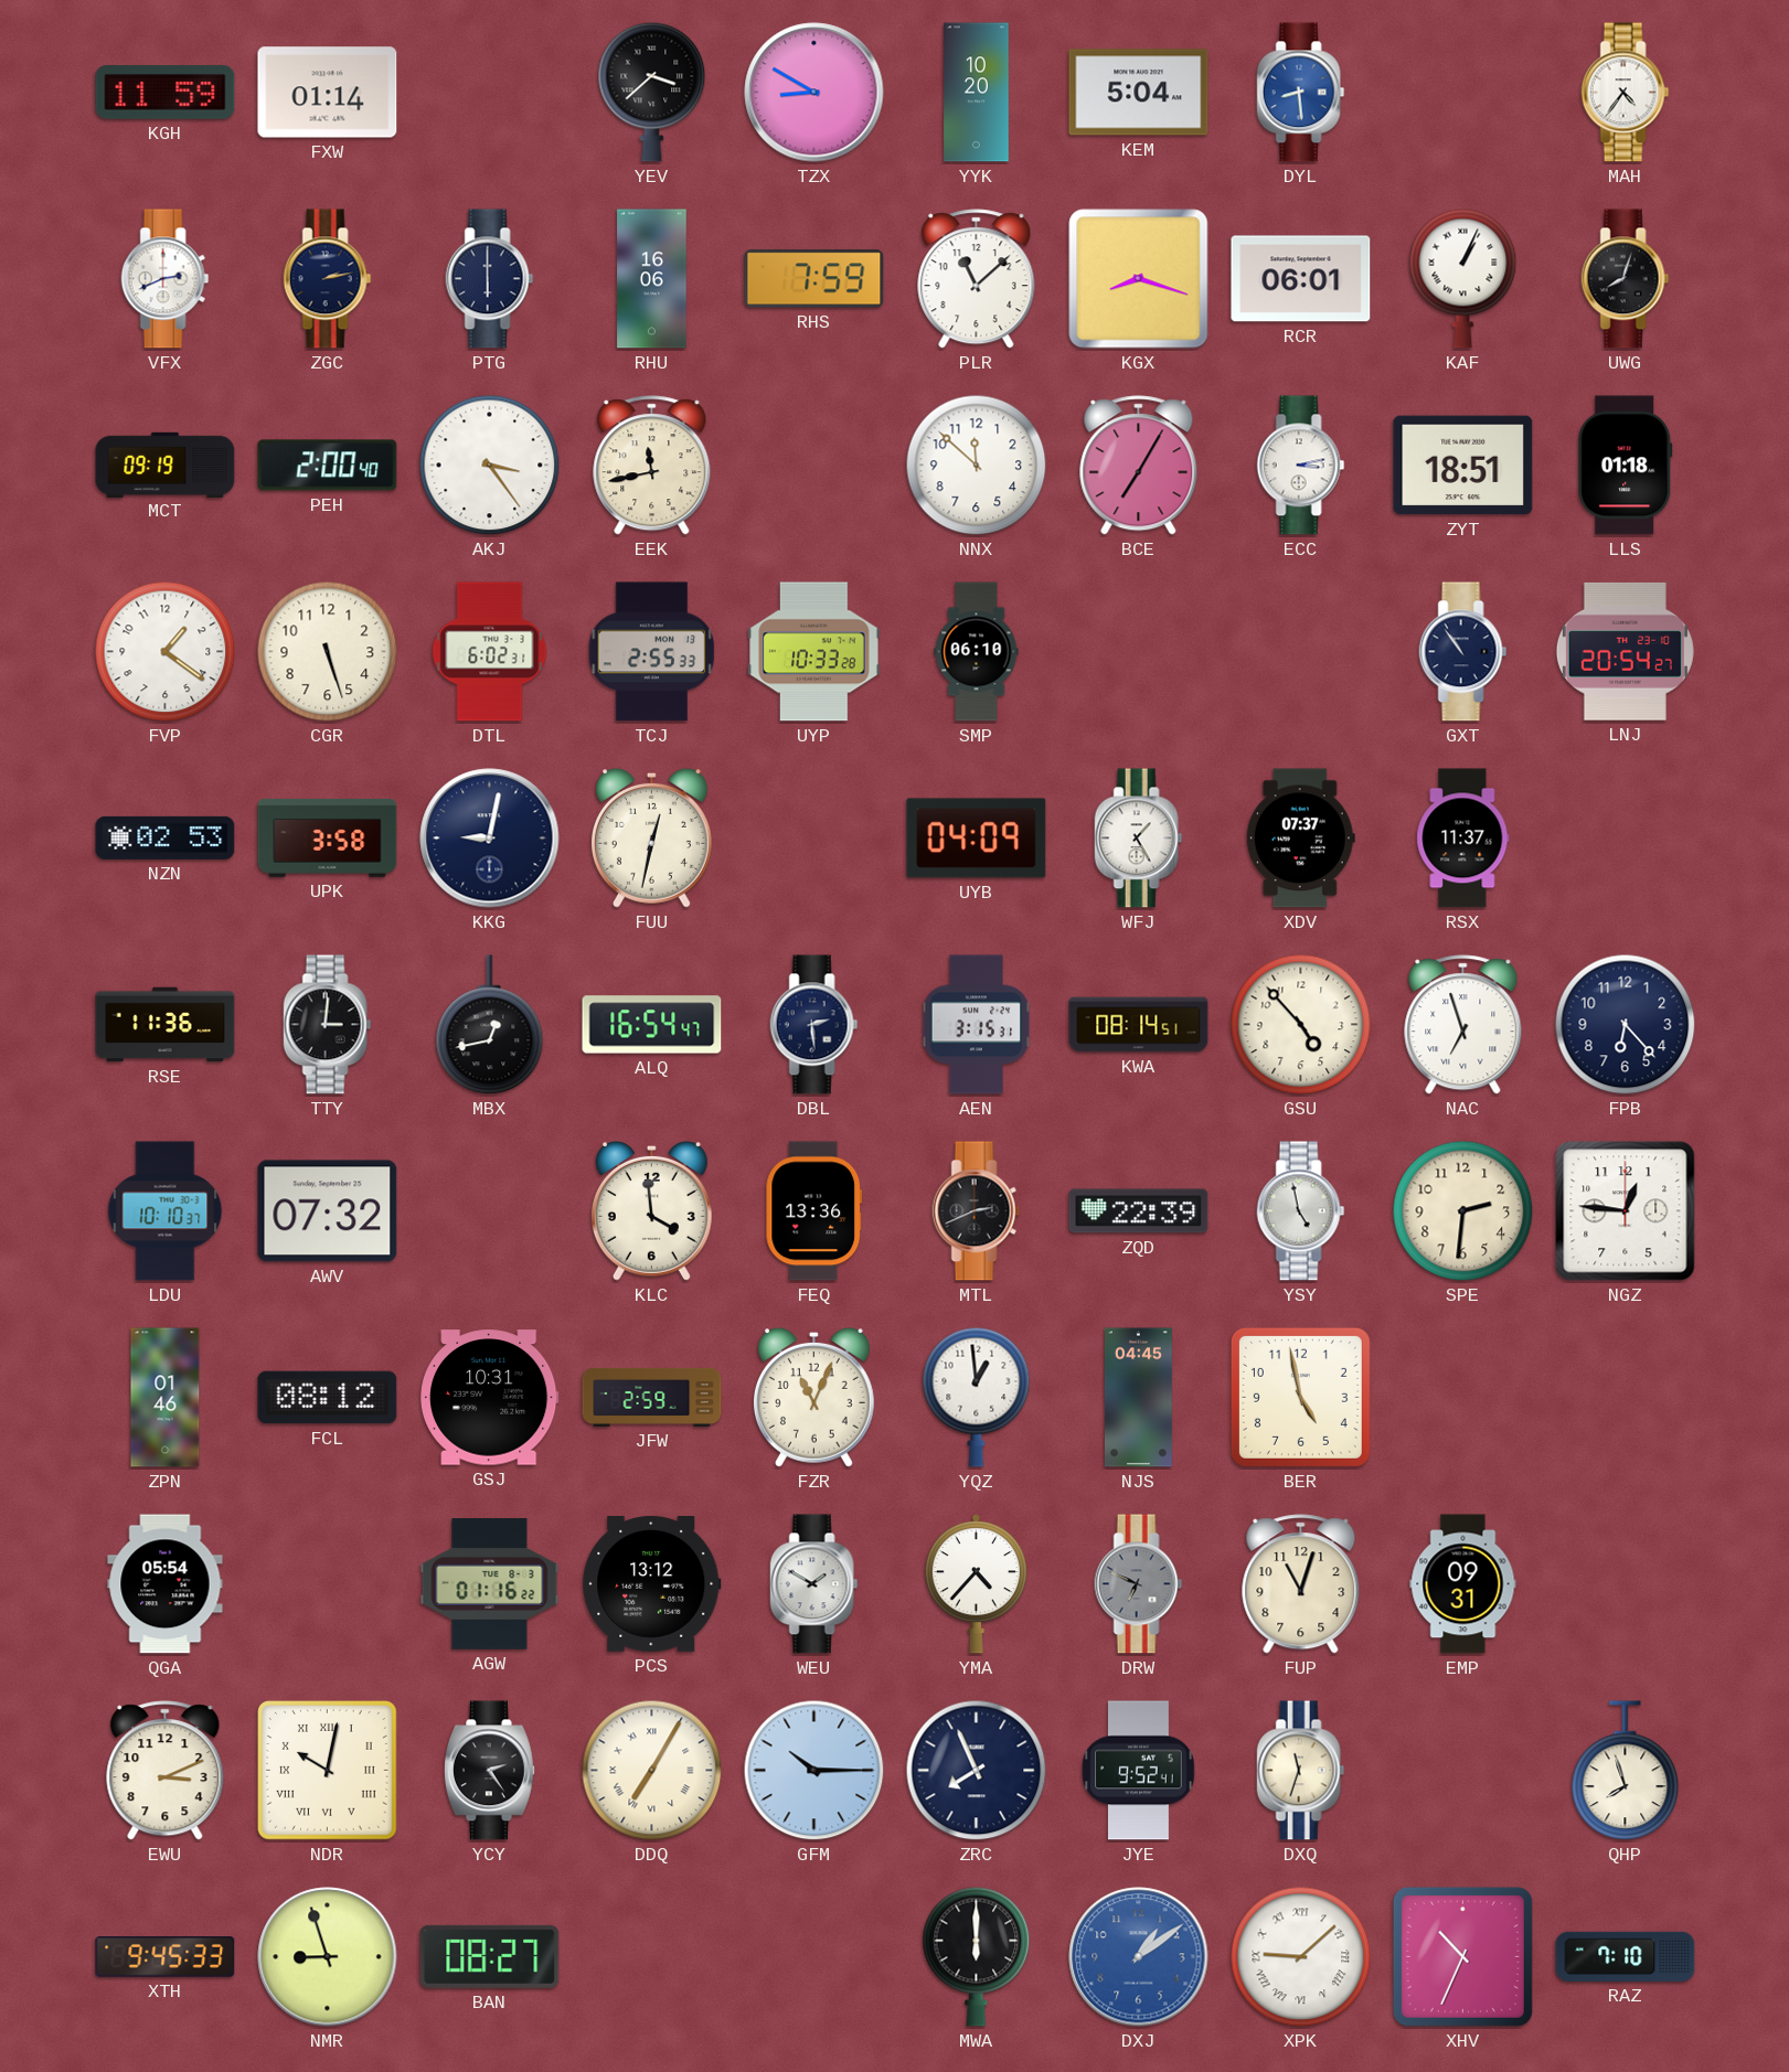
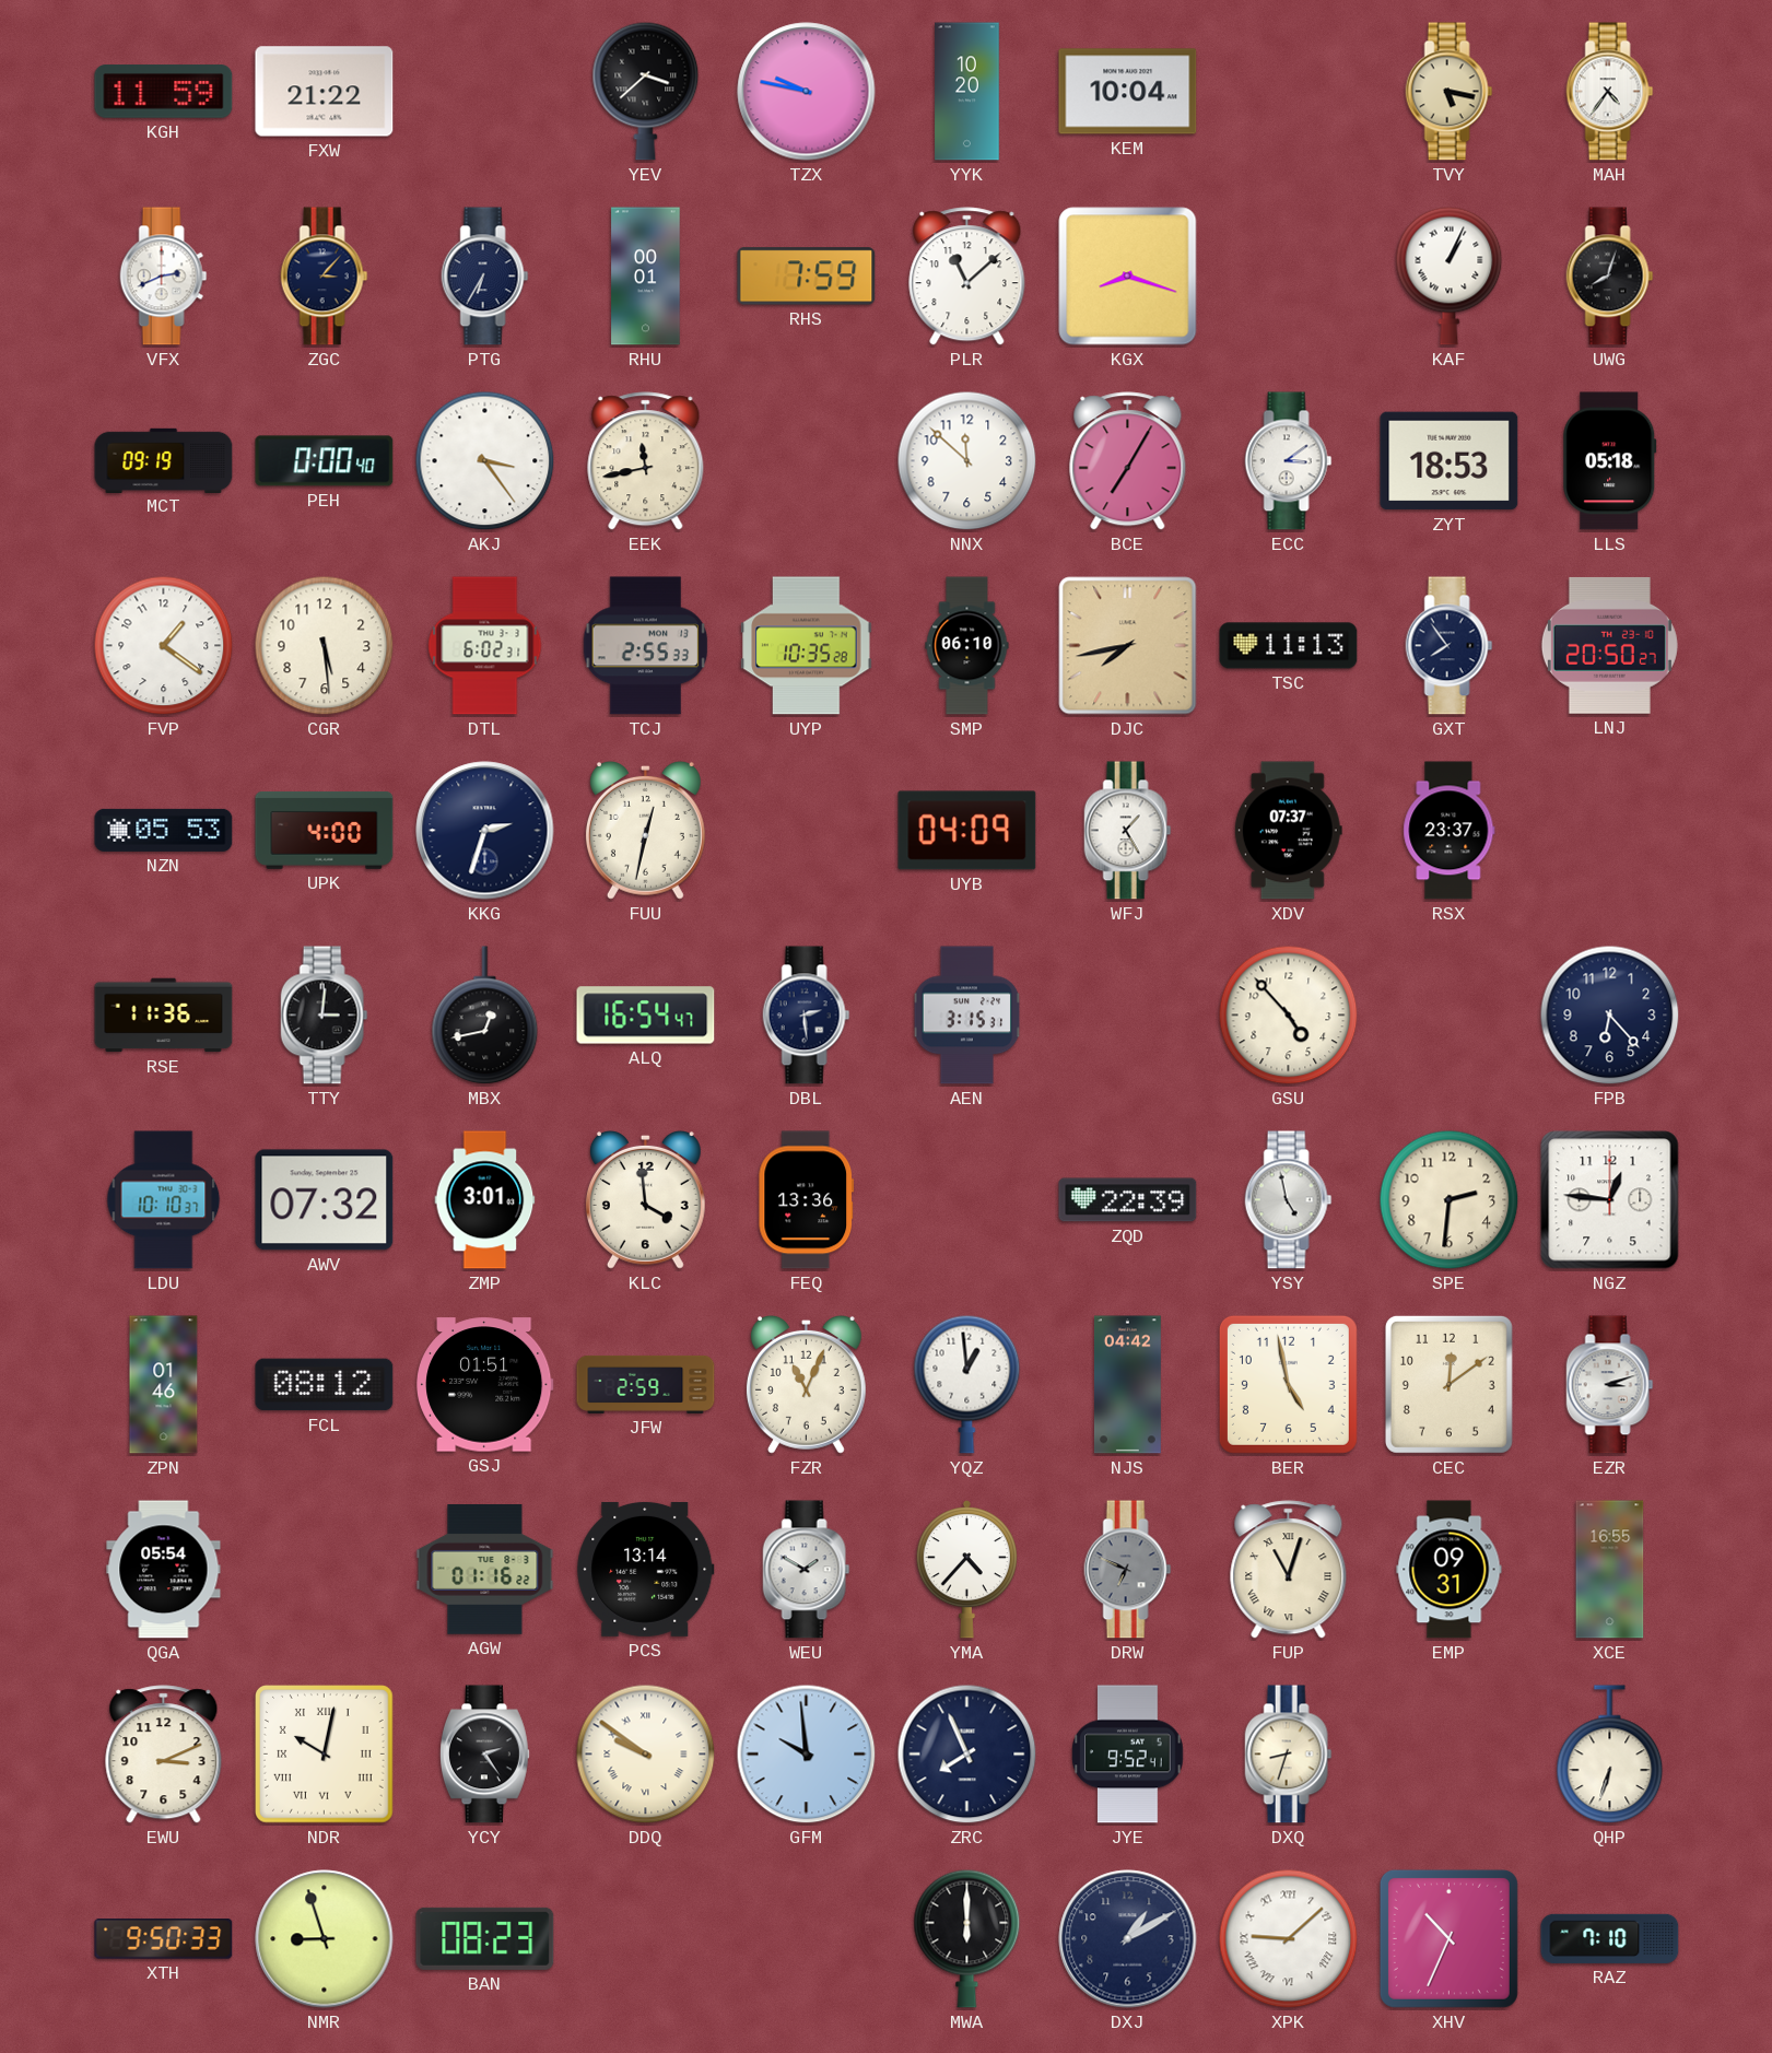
FXW: 01:14 -> 21:22
TZX: 8:50 -> 9:47
KEM: 5:04 -> 10:04
DYL: 8:29 -> none
TVY: none -> 5:17
ZGC: 2:13 -> 3:07
PTG: 6:00 -> 6:35
RHU: 16:06 -> 00:01
RCR: 06:01 -> none
PEH: 2:00 -> 0:00
ECC: 3:13 -> 3:09
ZYT: 18:51 -> 18:53
LLS: 01:18 -> 05:18
CGR: 5:27 -> 5:29
UYP: 10:33 -> 10:35
DJC: none -> 7:43
TSC: none -> 11:13
GXT: 10:54 -> 7:54
LNJ: 20:54 -> 20:50
NZN: 02:53 -> 05:53
UPK: 3:58 -> 4:00
KKG: 9:02 -> 2:33
RSX: 11:37 -> 23:37
KWA: 08:14 -> none
NAC: 6:57 -> none
ZMP: none -> 3:01
MTL: 2:41 -> none
GSJ: 10:31 -> 01:51
NJS: 04:45 -> 04:42
CEC: none -> 12:09
EZR: none -> 3:12
PCS: 13:12 -> 13:14
FUP numerals: Arabic -> Roman
XCE: none -> 16:55
DDQ: 7:05 -> 9:51
GFM: 10:15 -> 9:59
DXQ: 11:33 -> 8:33
QHP: 7:57 -> 6:33
XTH: 9:45 -> 9:50
BAN: 08:27 -> 08:23
DXJ: 1:09 -> 1:10
DXJ dial: blue -> navy
